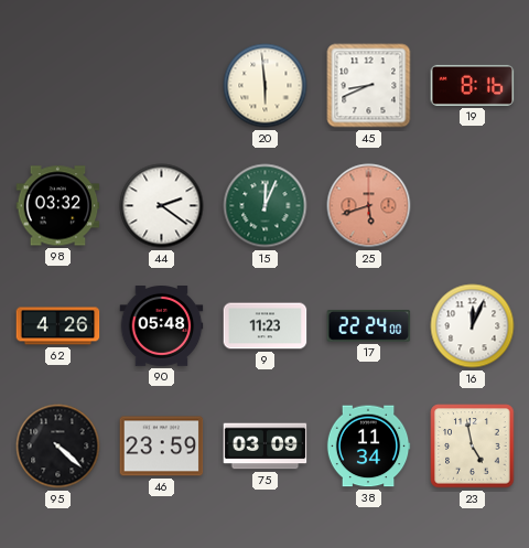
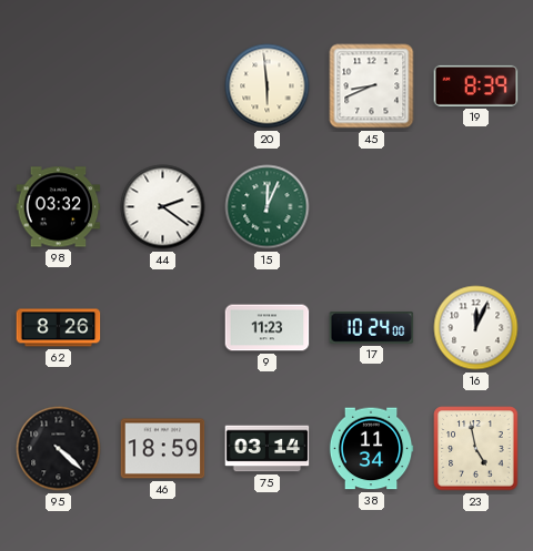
19: 8:16 -> 8:39
25: 5:42 -> none
62: 4:26 -> 8:26
90: 05:48 -> none
17: 22:24 -> 10:24
46: 23:59 -> 18:59
75: 03:09 -> 03:14
